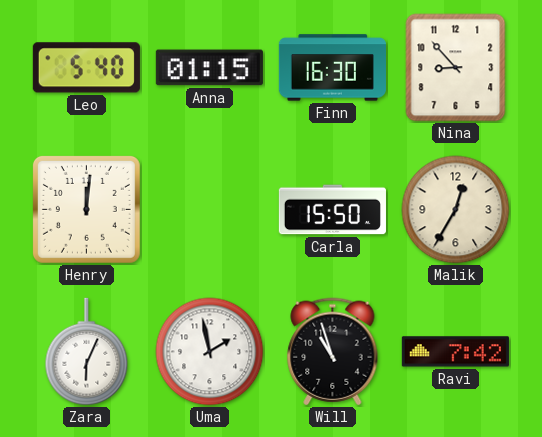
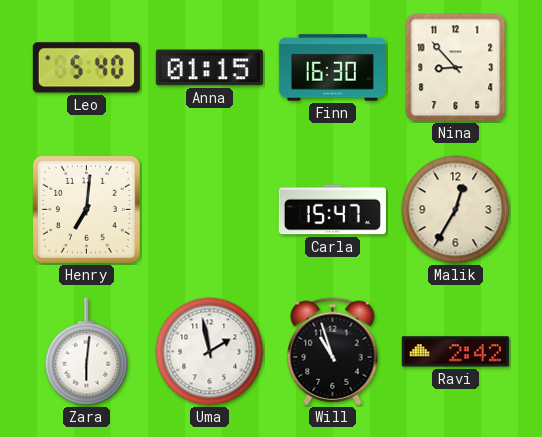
Henry: 12:01 -> 7:01
Carla: 15:50 -> 15:47
Zara: 6:04 -> 6:01
Ravi: 7:42 -> 2:42
